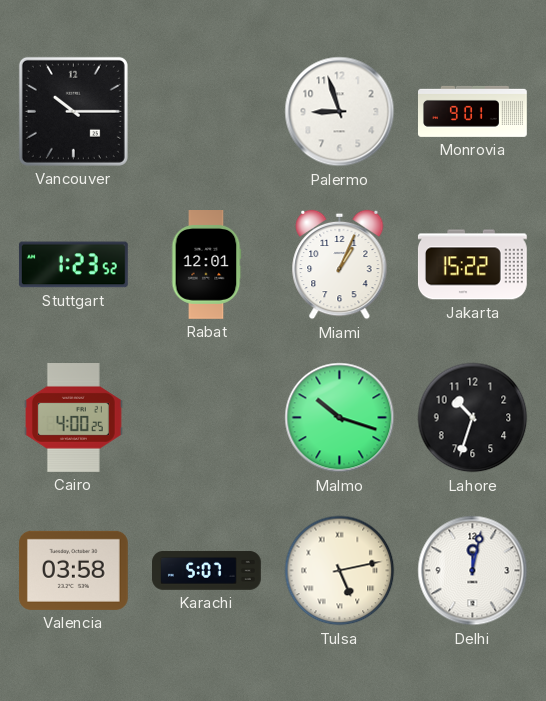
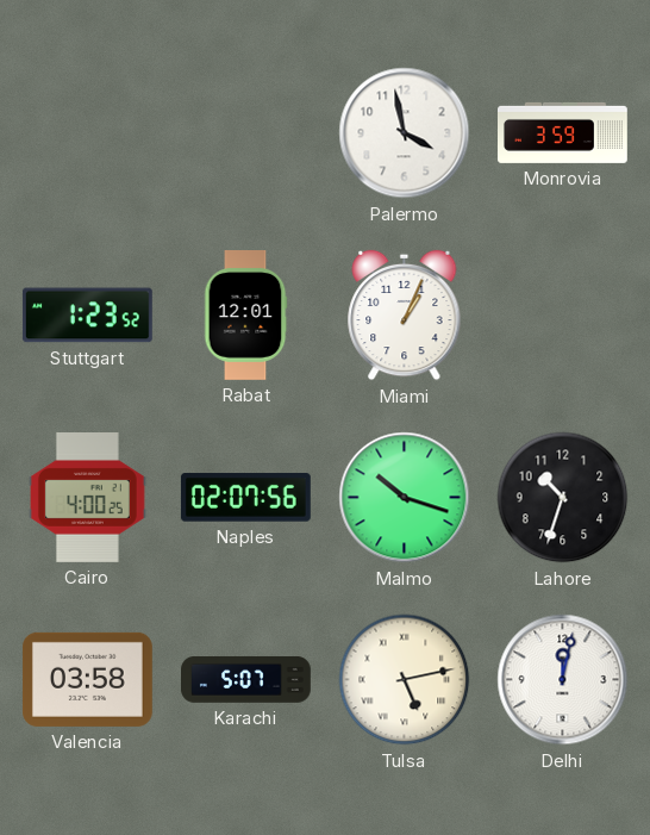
Vancouver: 10:15 -> none
Palermo: 8:57 -> 3:58
Monrovia: 9:01 -> 3:59
Jakarta: 15:22 -> none
Naples: none -> 02:07
